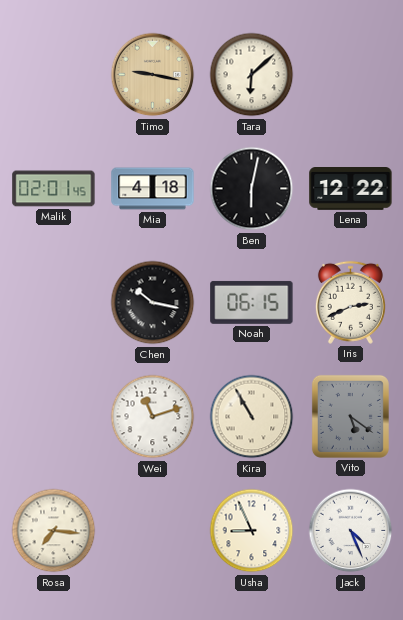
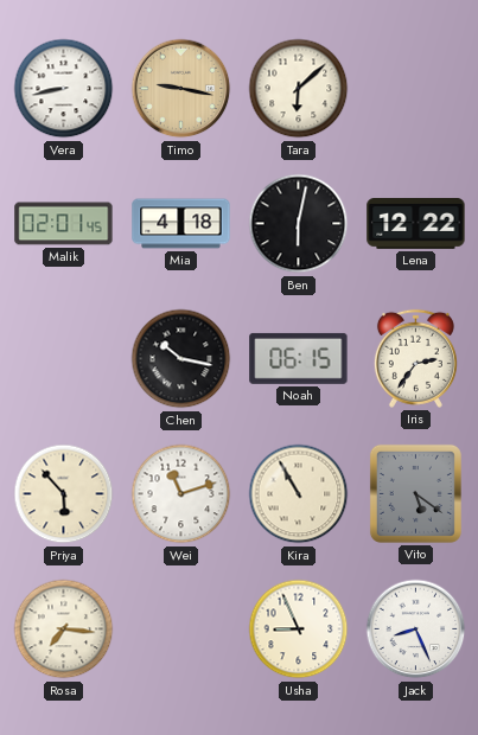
Vera: none -> 8:43
Iris: 2:41 -> 2:36
Priya: none -> 5:53
Jack: 4:26 -> 8:26
